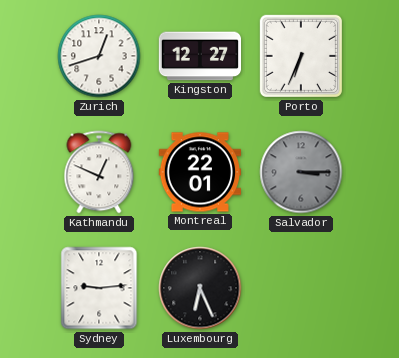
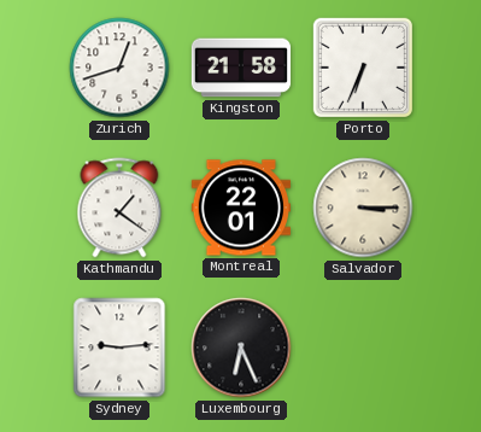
Kingston: 12:27 -> 21:58
Kathmandu: 12:49 -> 1:21
Salvador dial: grey -> cream
